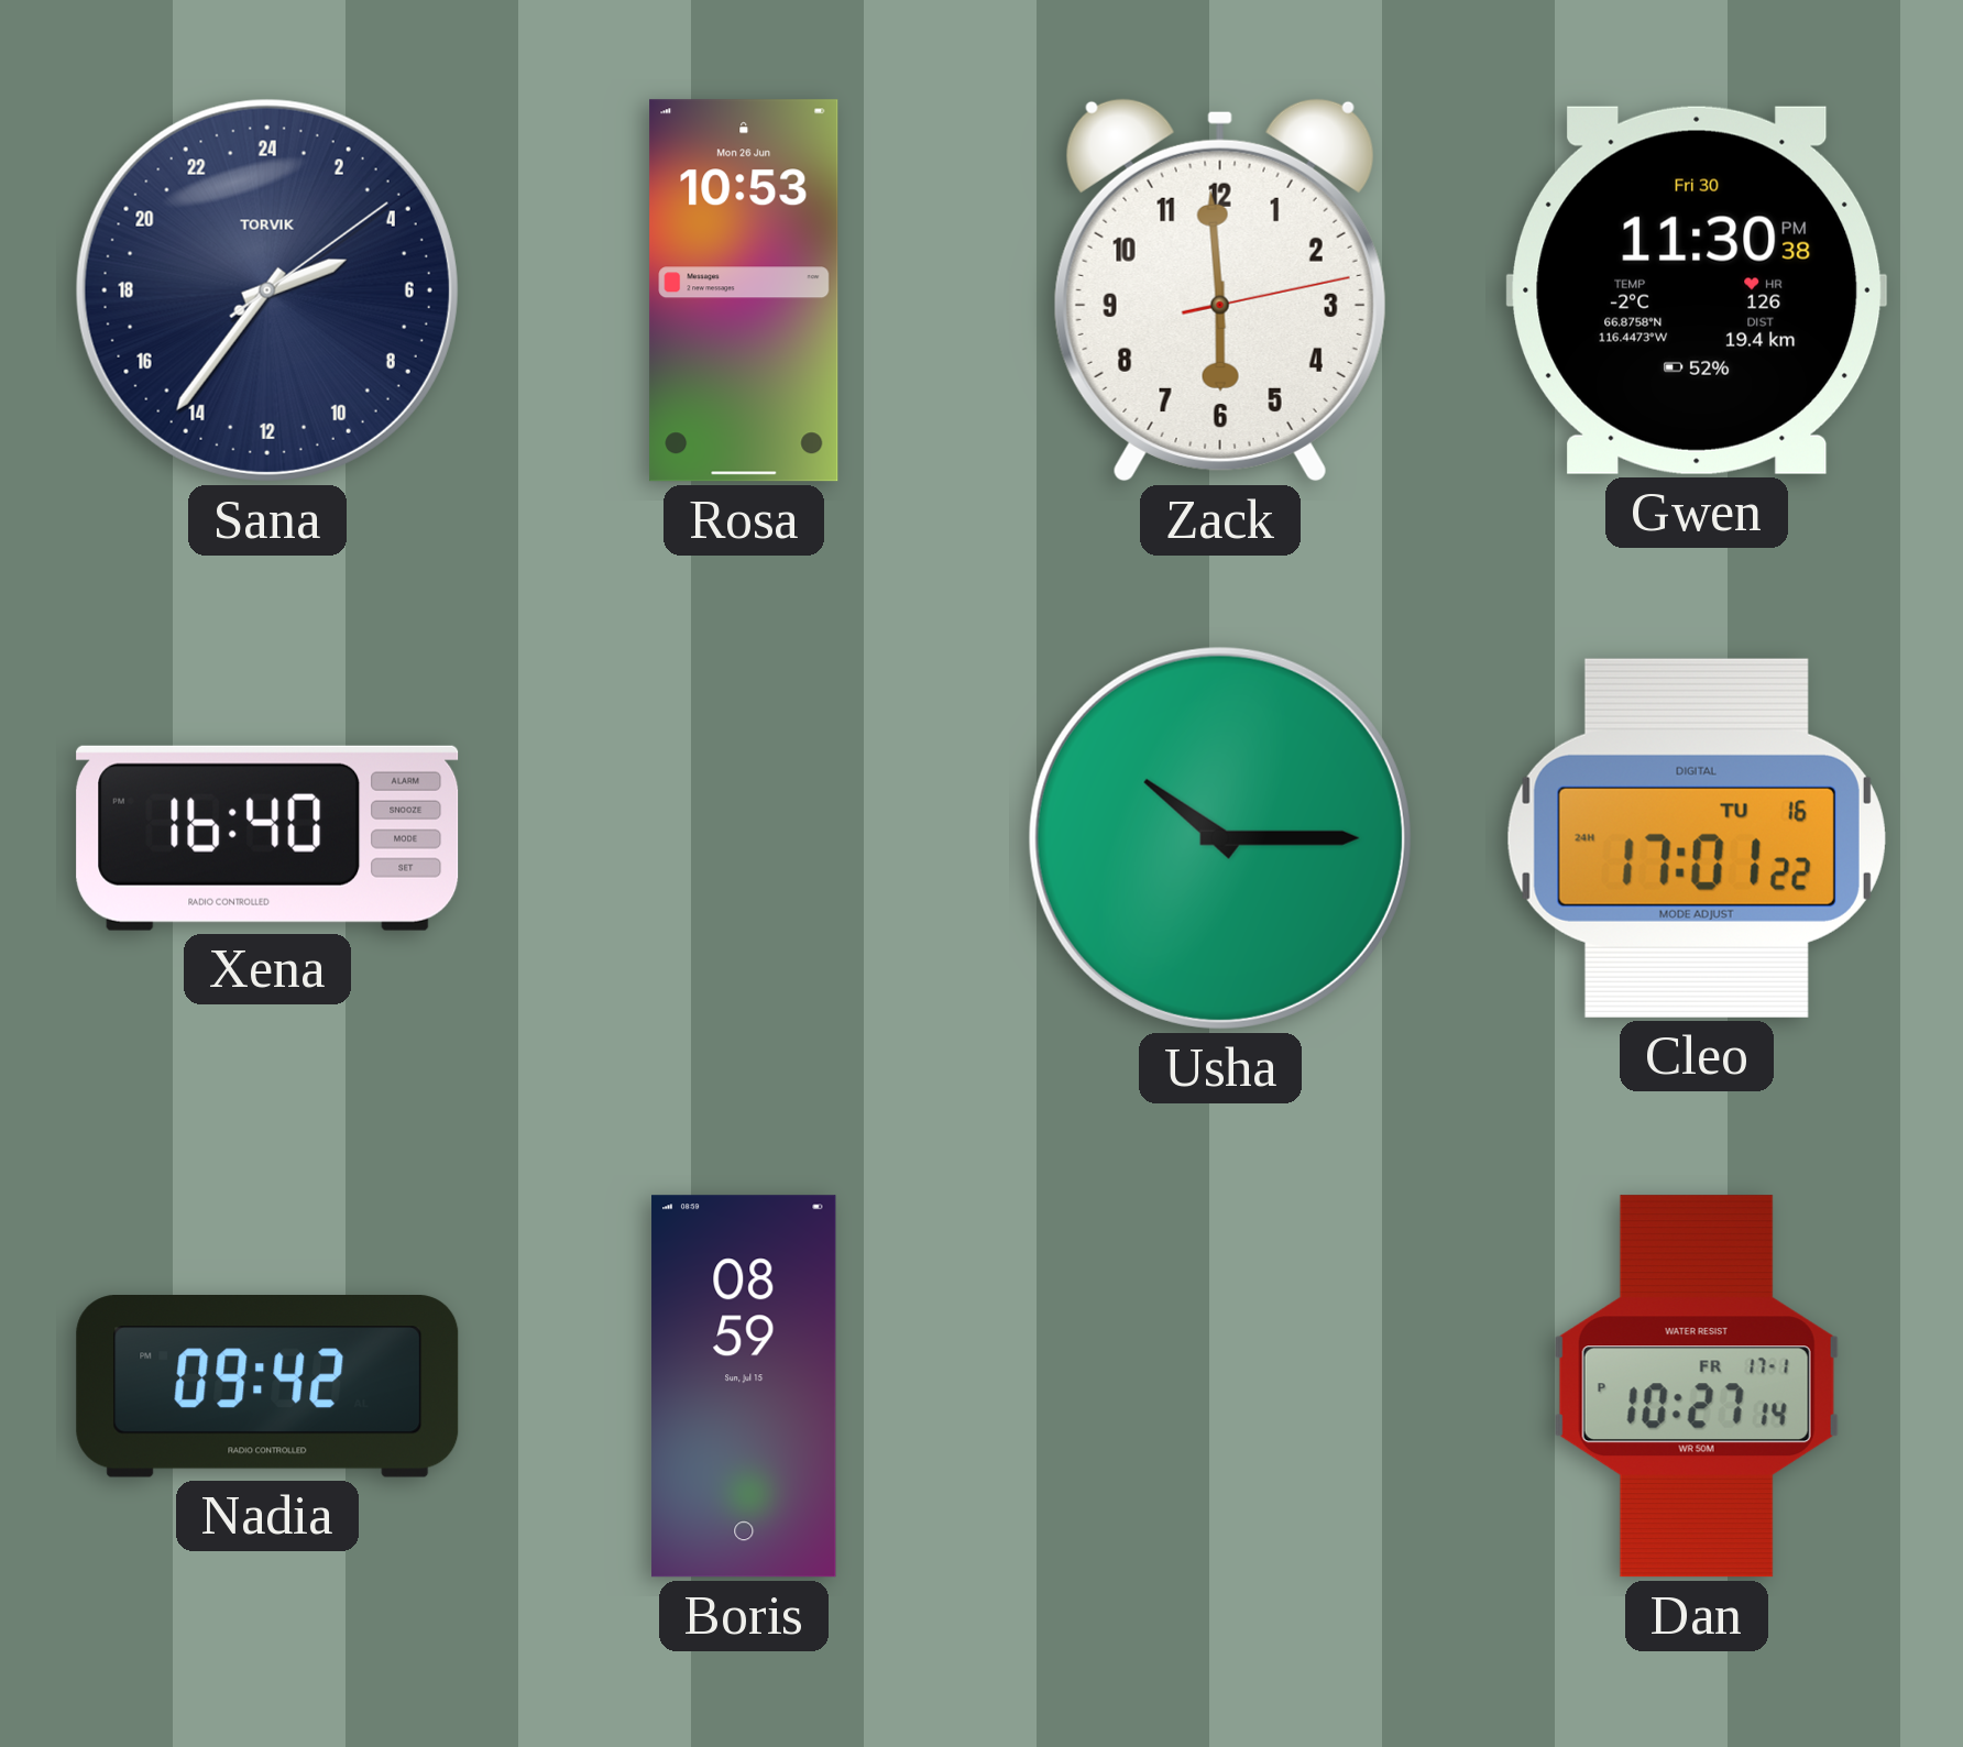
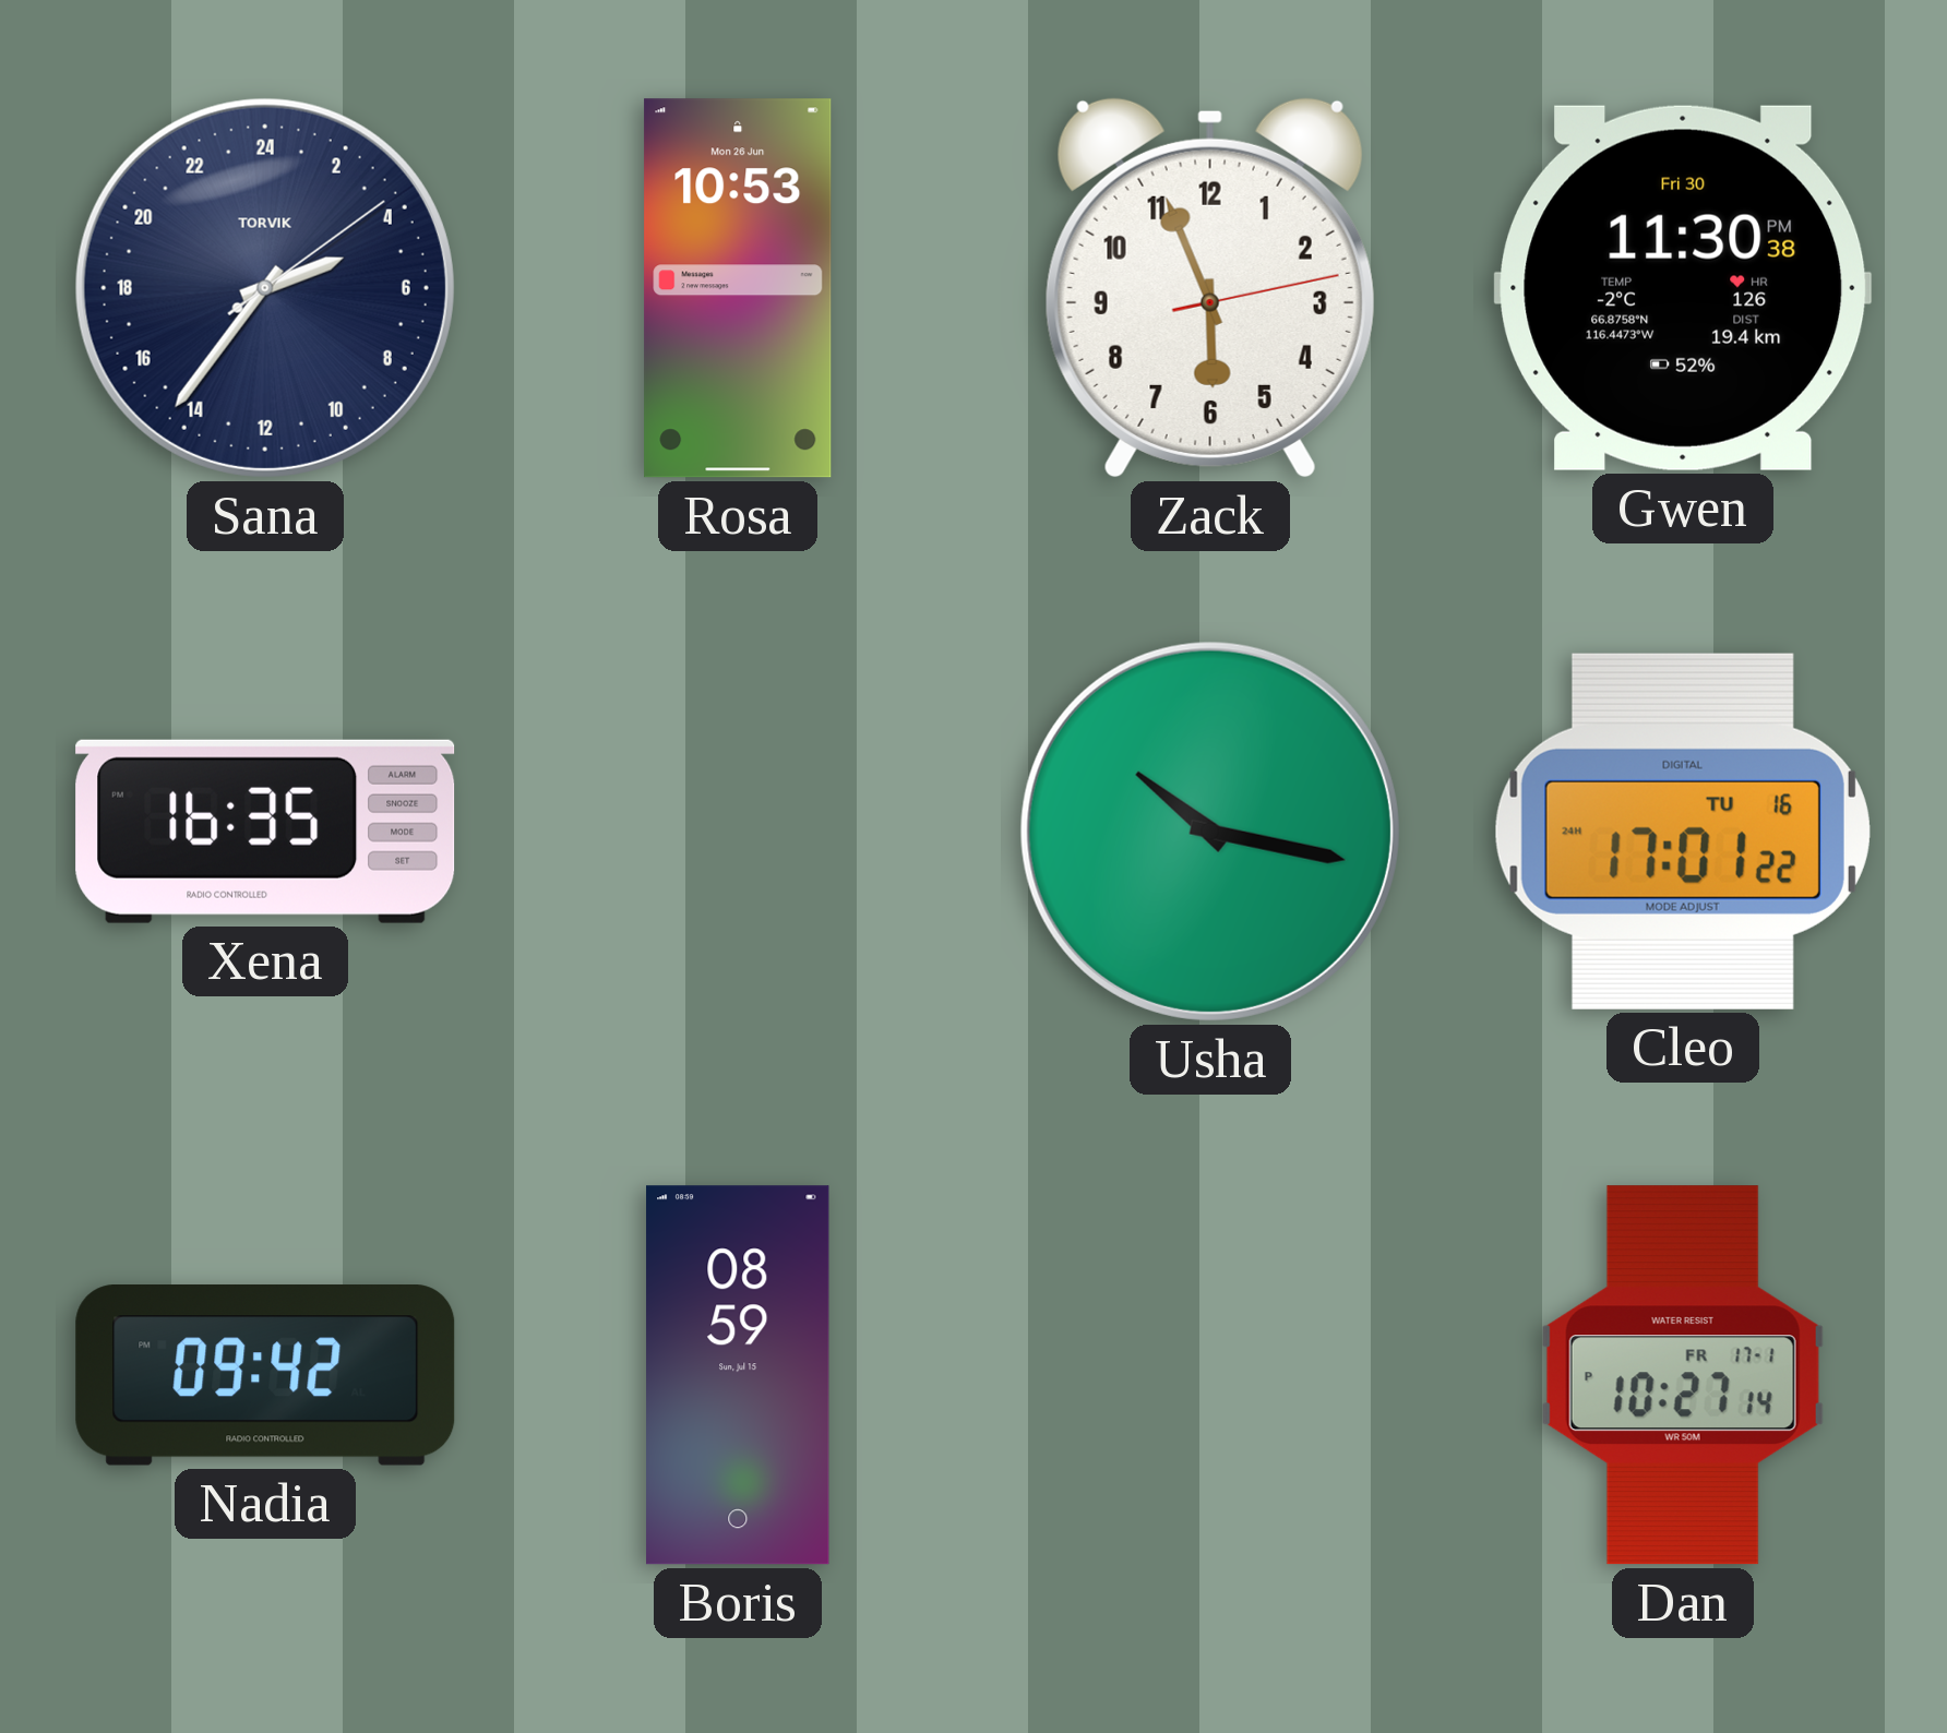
Zack: 5:59 -> 5:56
Xena: 16:40 -> 16:35
Usha: 10:15 -> 10:17
